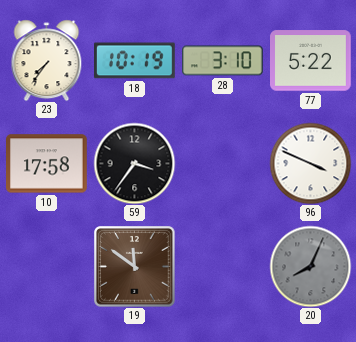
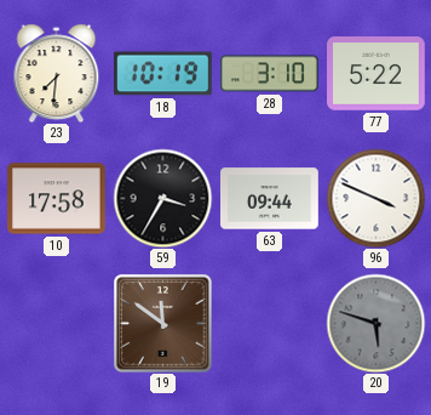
23: 7:36 -> 7:31
59: 3:36 -> 3:35
63: none -> 09:44
20: 8:04 -> 5:48
